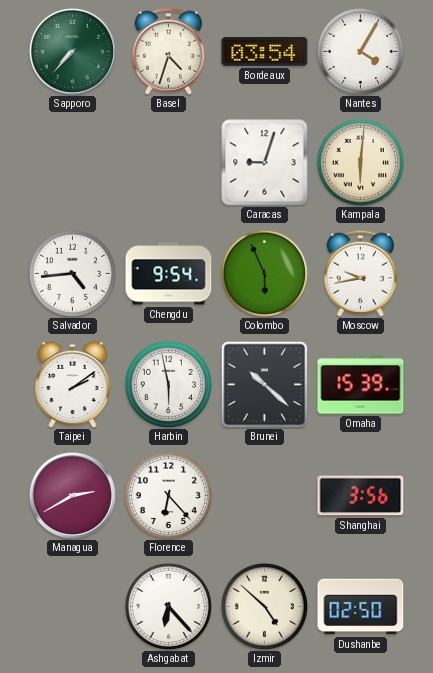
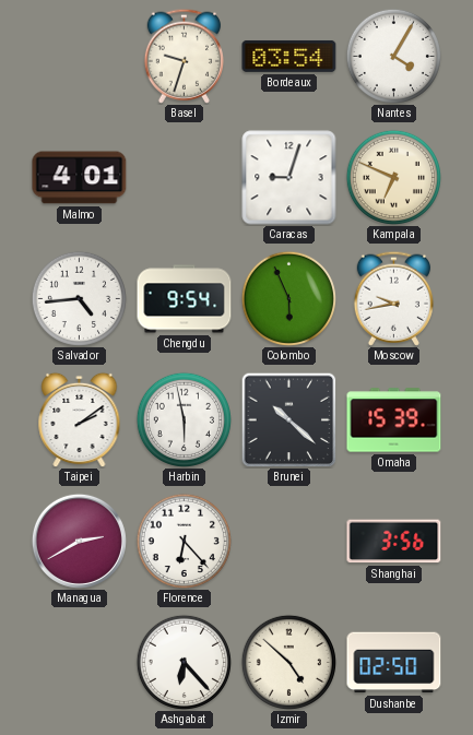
Sapporo: 7:37 -> none
Basel: 4:33 -> 9:33
Malmo: none -> 4:01
Kampala: 6:01 -> 6:49
